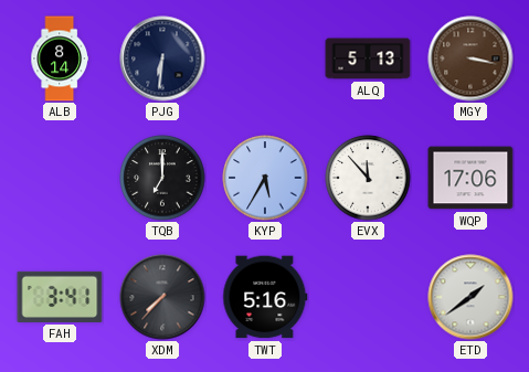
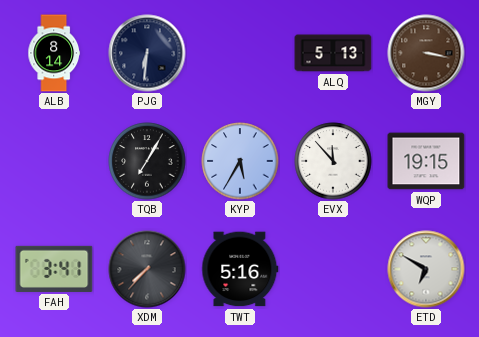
TQB: 7:00 -> 7:05
WQP: 17:06 -> 19:15
ETD: 1:39 -> 6:50
